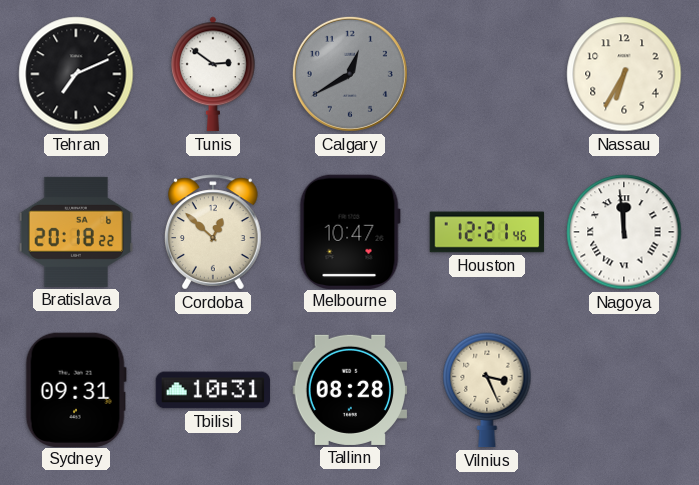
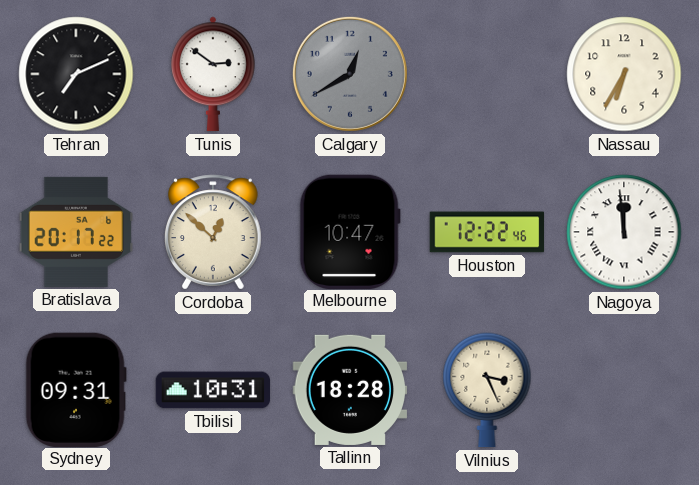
Bratislava: 20:18 -> 20:17
Houston: 12:21 -> 12:22
Tallinn: 08:28 -> 18:28
